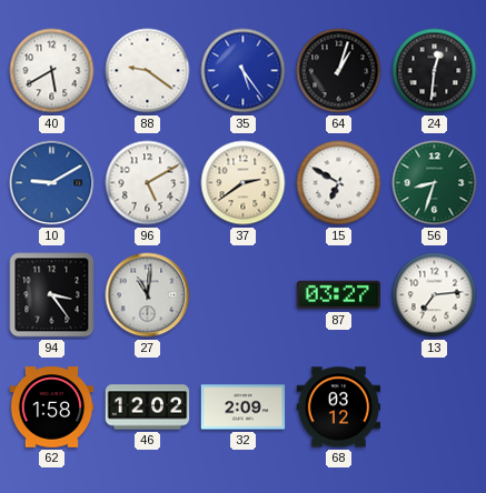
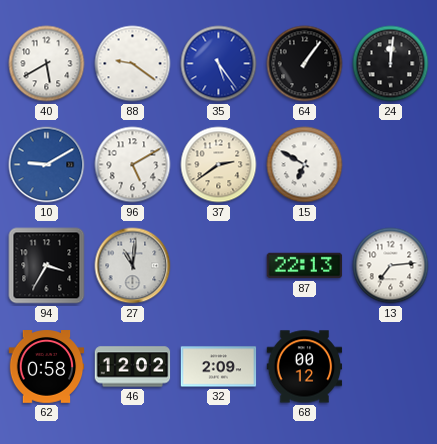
64: 1:03 -> 1:06
24: 12:31 -> 12:01
56: 8:33 -> none
94: 3:24 -> 3:35
87: 03:27 -> 22:13
62: 1:58 -> 0:58
68: 03:12 -> 00:12
